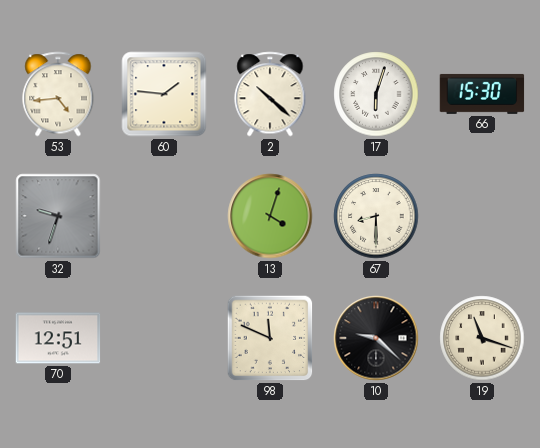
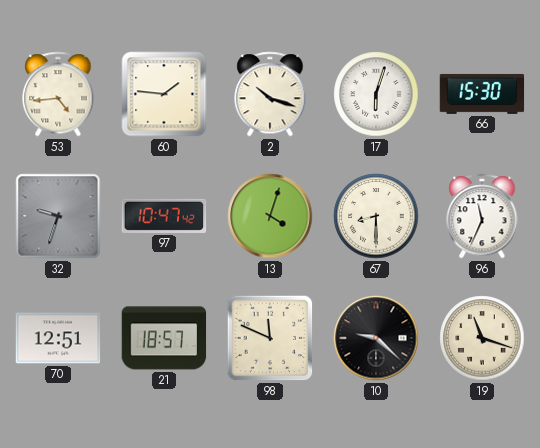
2: 10:22 -> 10:18
97: none -> 10:47
96: none -> 11:34
21: none -> 18:57
